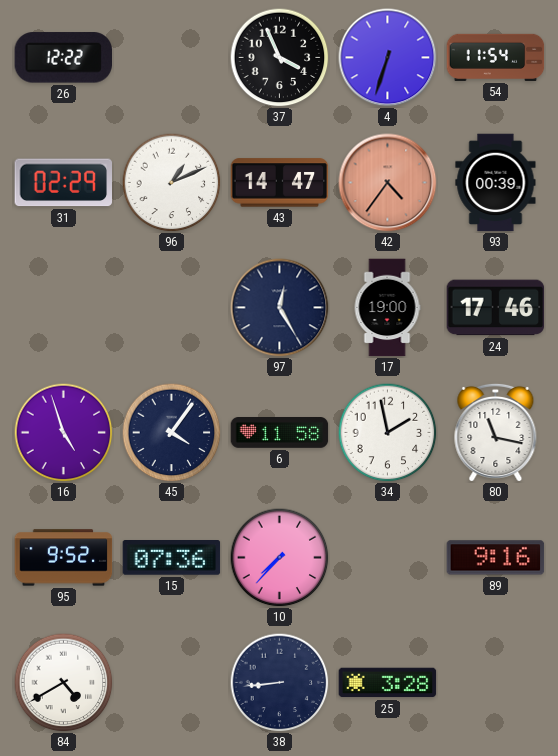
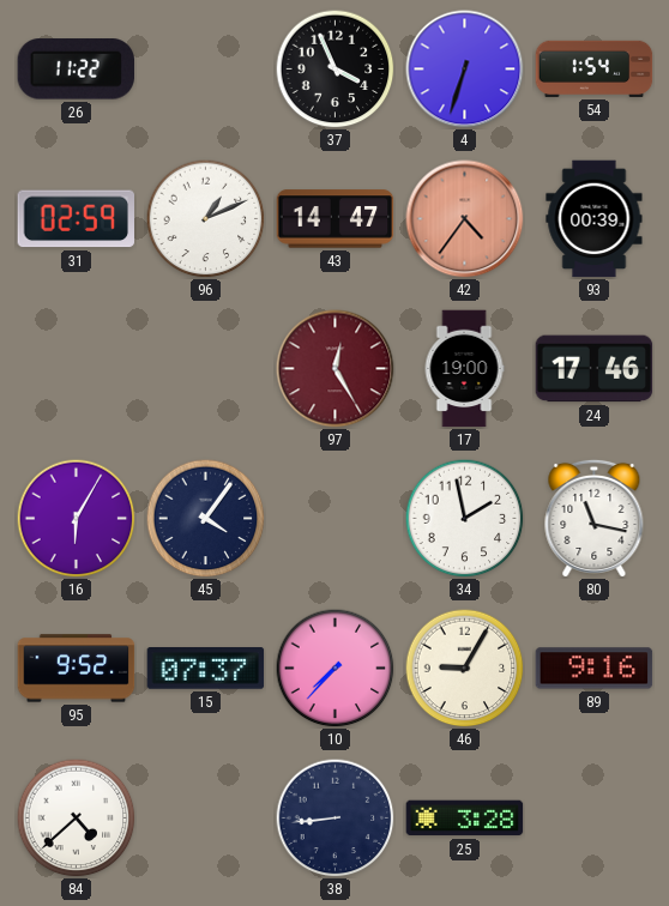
26: 12:22 -> 11:22
54: 11:54 -> 1:54
31: 02:29 -> 02:59
97 dial: navy -> burgundy
16: 4:57 -> 6:05
6: 11:58 -> none
15: 07:36 -> 07:37
46: none -> 9:05
84: 4:40 -> 4:38
